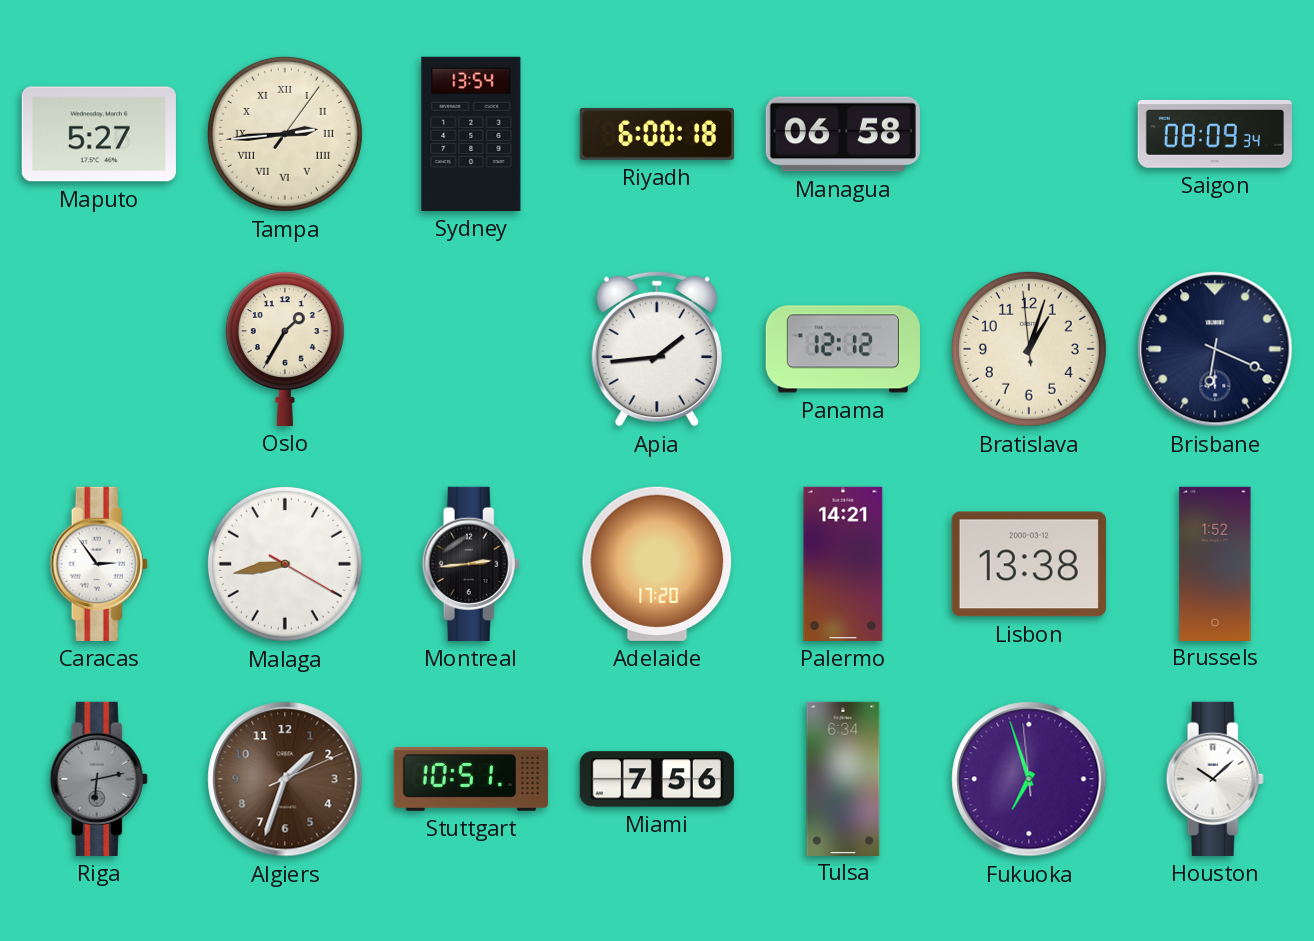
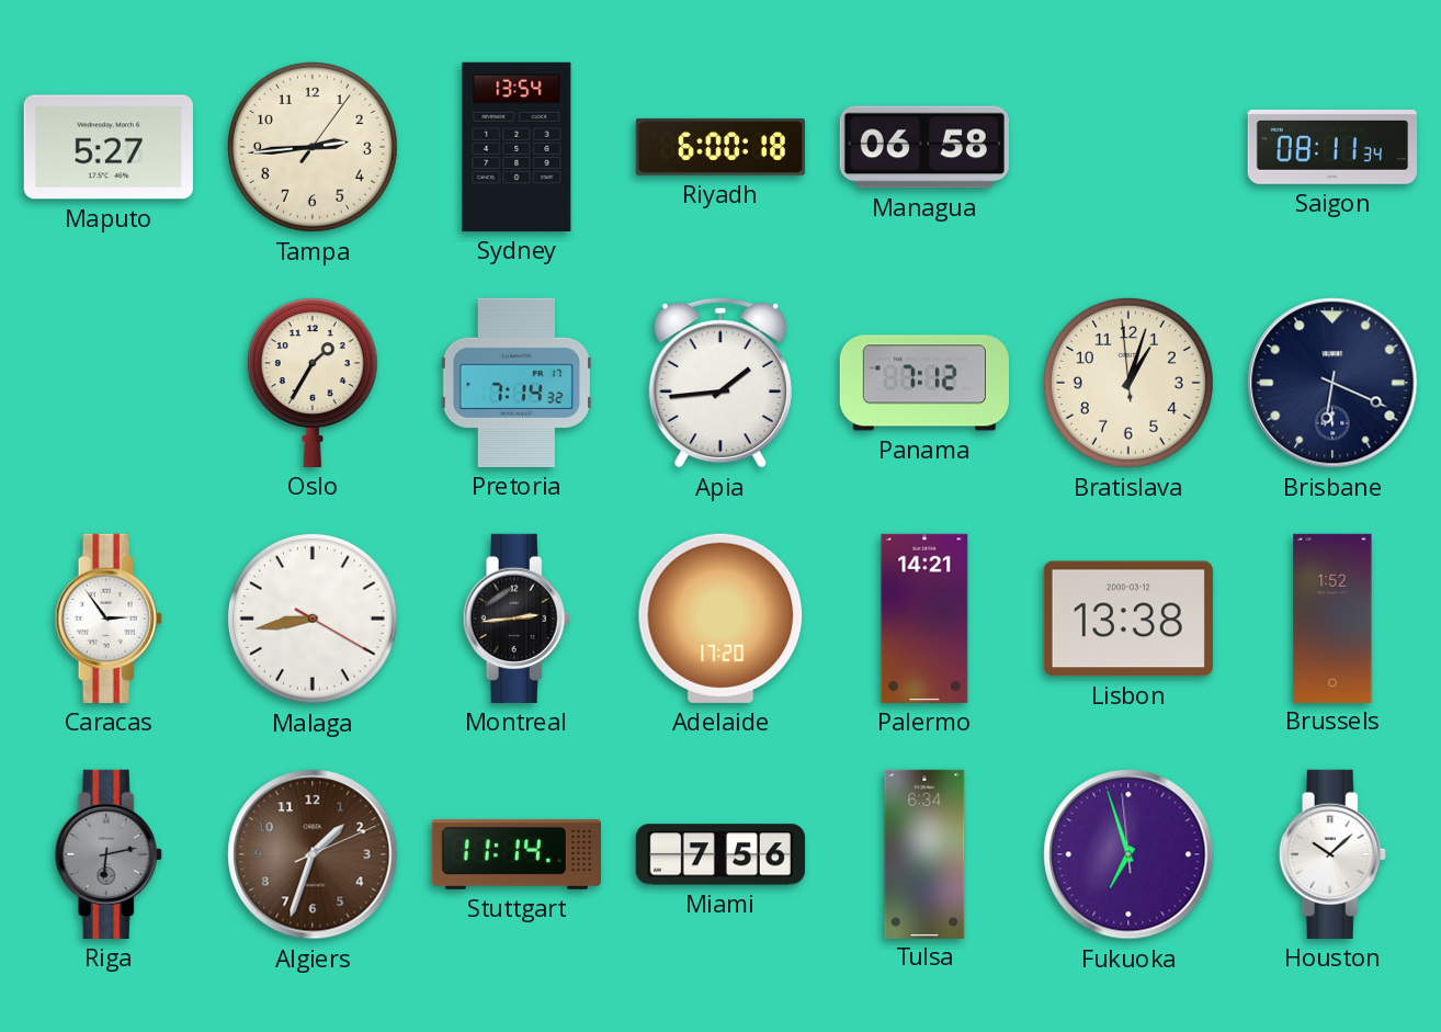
Tampa numerals: Roman -> Arabic
Saigon: 08:09 -> 08:11
Pretoria: none -> 7:14
Panama: 12:12 -> 7:12
Stuttgart: 10:51 -> 11:14
